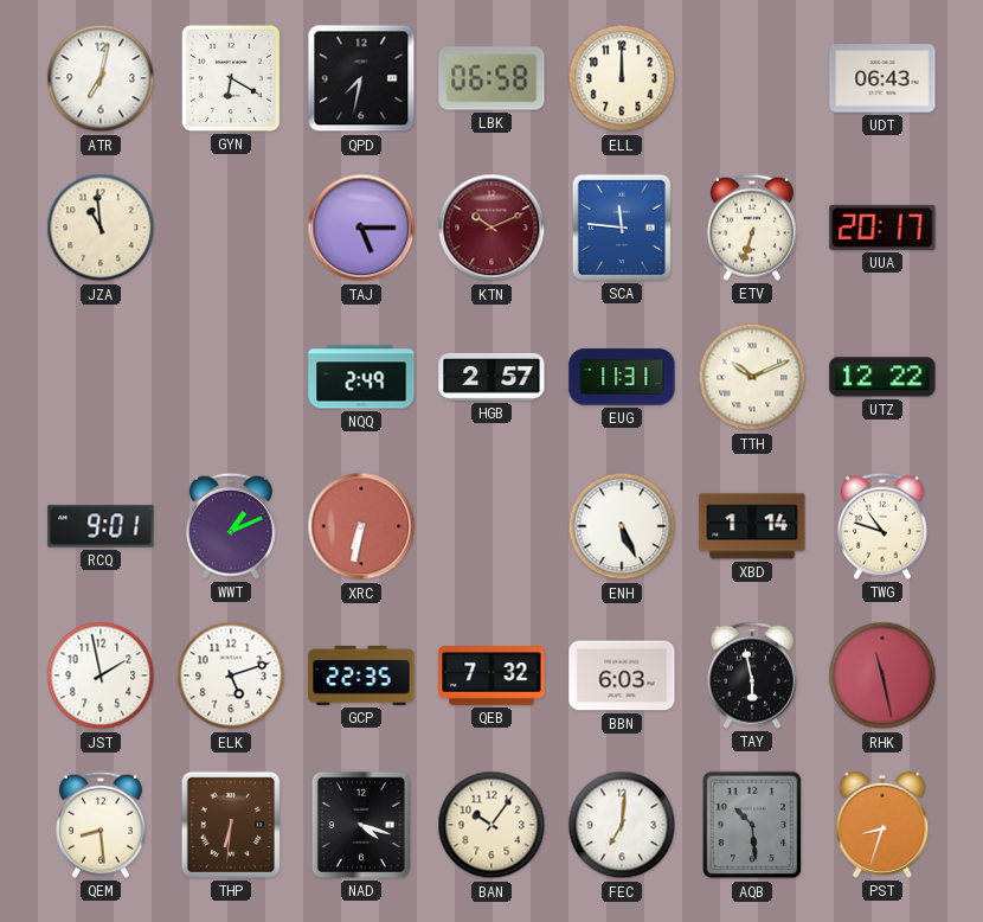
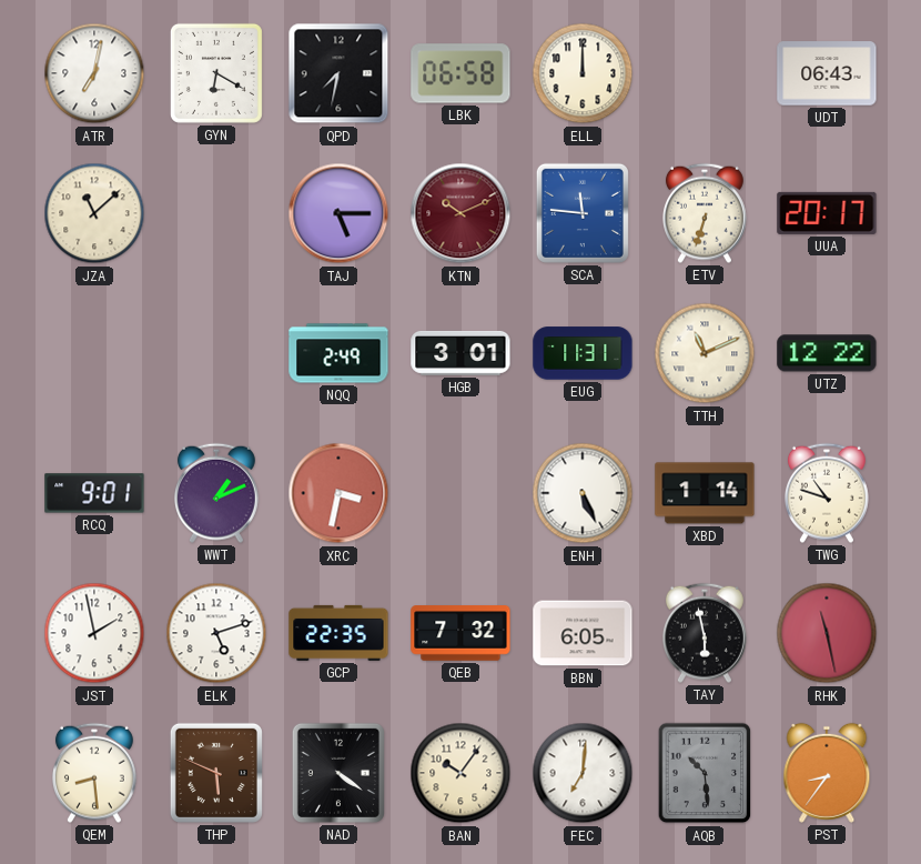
JZA: 10:59 -> 11:08
HGB: 2:57 -> 3:01
TTH: 10:11 -> 11:11
XRC: 6:32 -> 3:32
BBN: 6:03 -> 6:05
THP: 6:31 -> 5:49
NAD: 4:18 -> 4:21
PST: 8:33 -> 8:36
